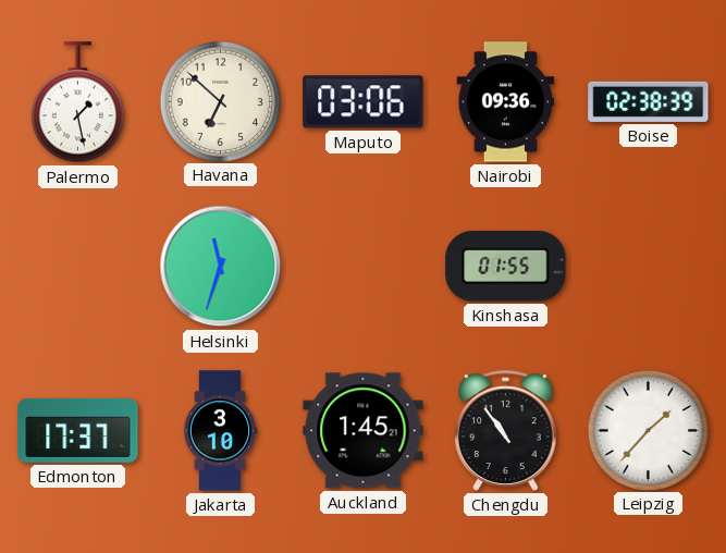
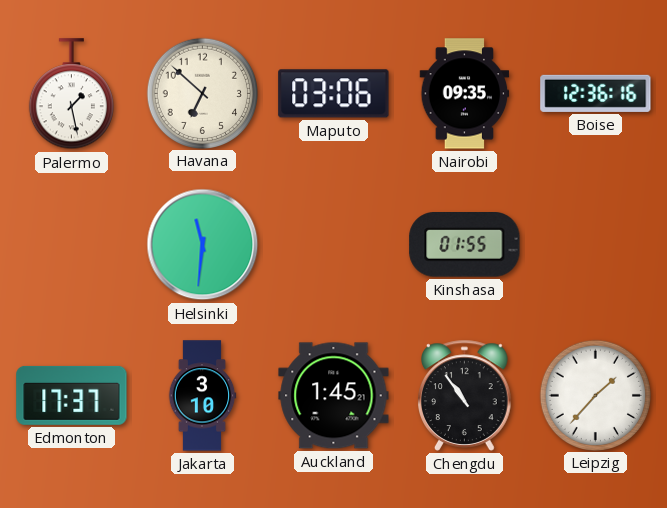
Nairobi: 09:36 -> 09:35
Boise: 02:38 -> 12:36
Helsinki: 11:33 -> 11:31
